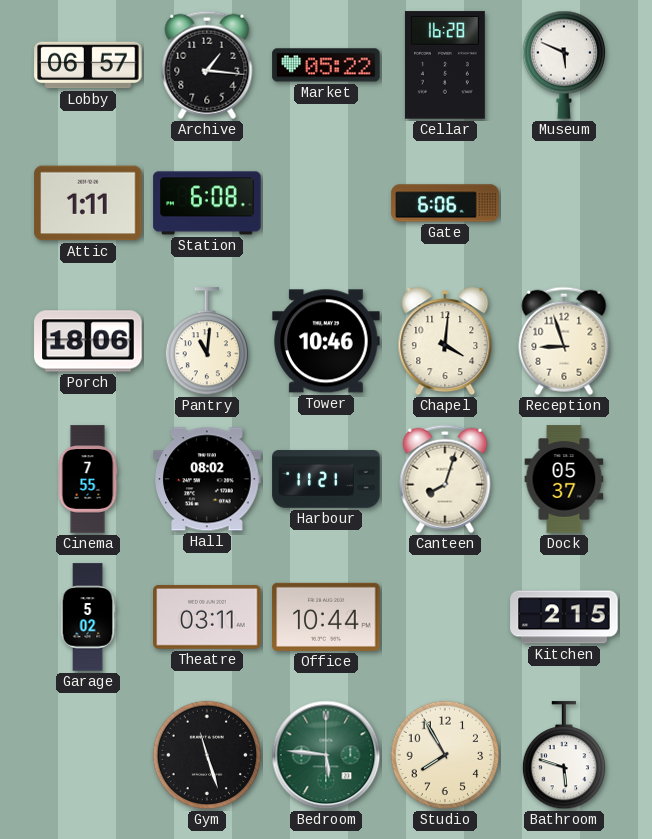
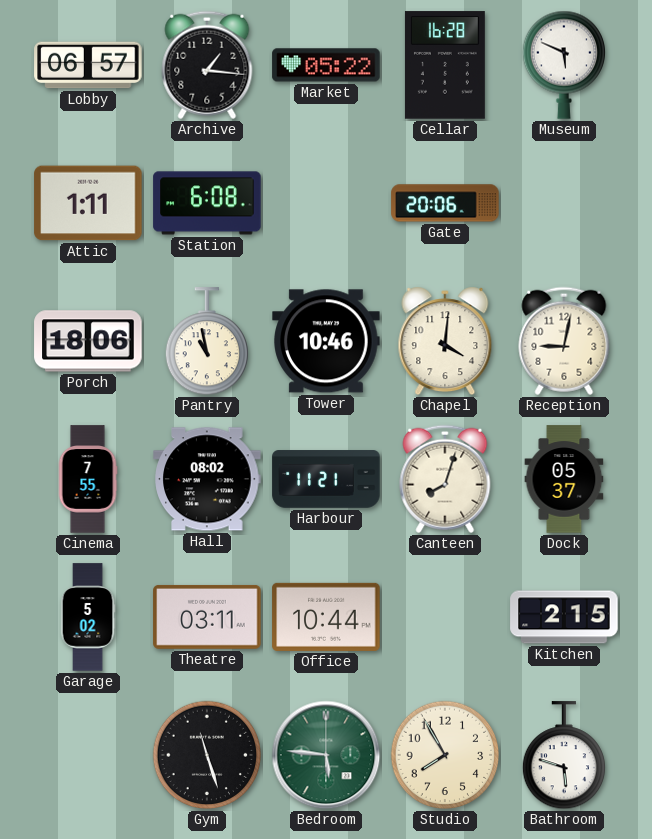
Gate: 6:06 -> 20:06
Pantry: 11:01 -> 10:58
Reception: 8:57 -> 9:02
